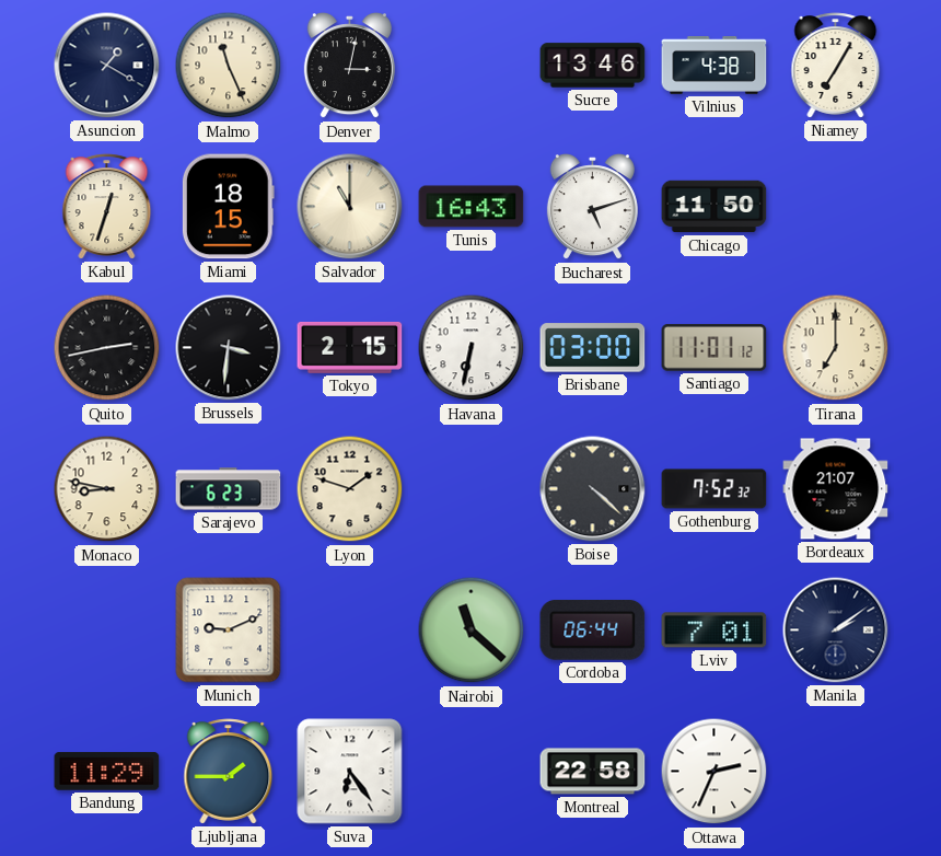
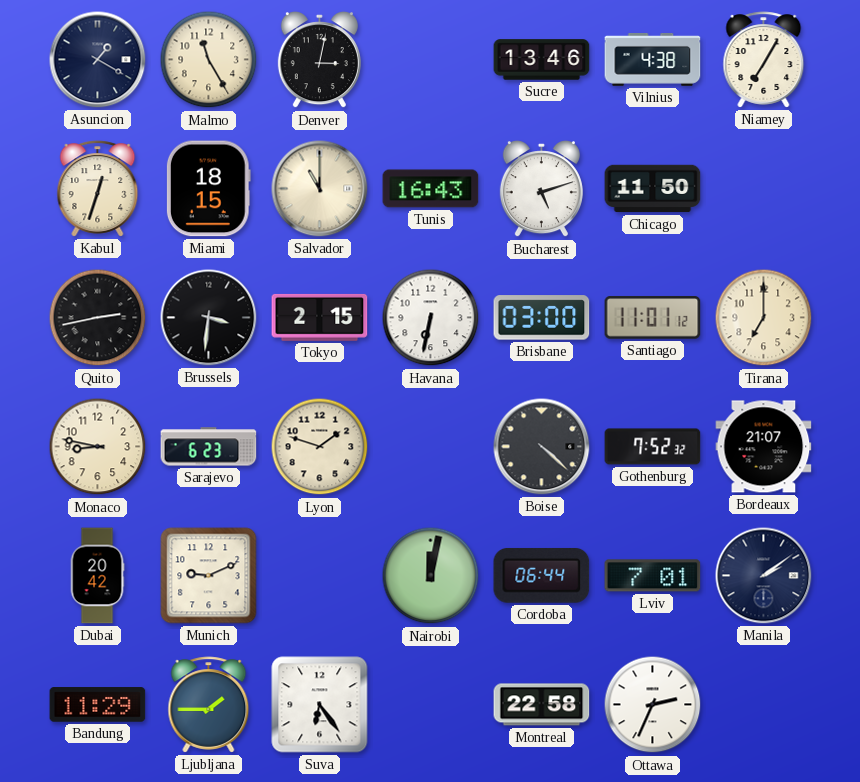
Malmo: 11:26 -> 11:25
Dubai: none -> 20:42
Nairobi: 11:22 -> 12:02
